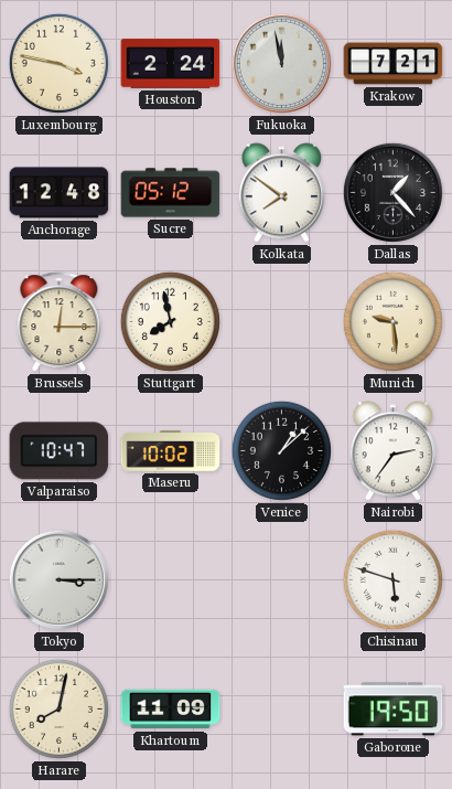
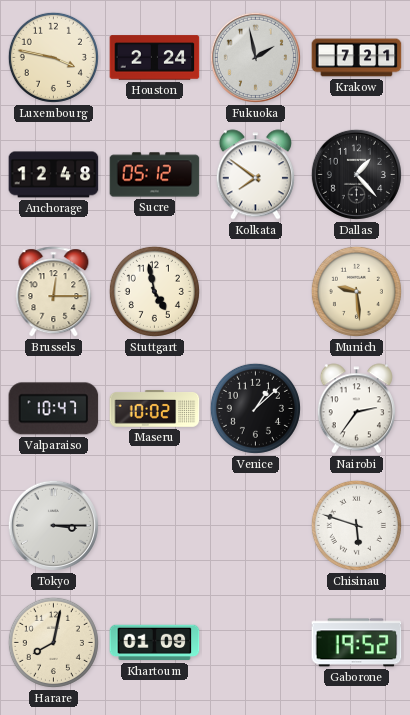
Fukuoka: 11:58 -> 1:58
Stuttgart: 7:58 -> 4:58
Khartoum: 11:09 -> 01:09
Gaborone: 19:50 -> 19:52
